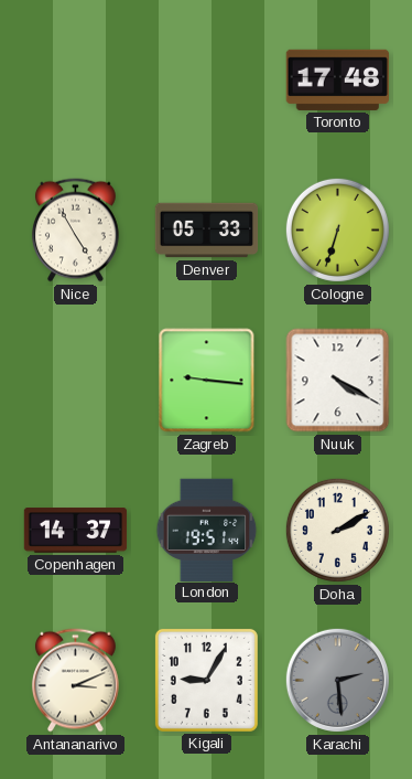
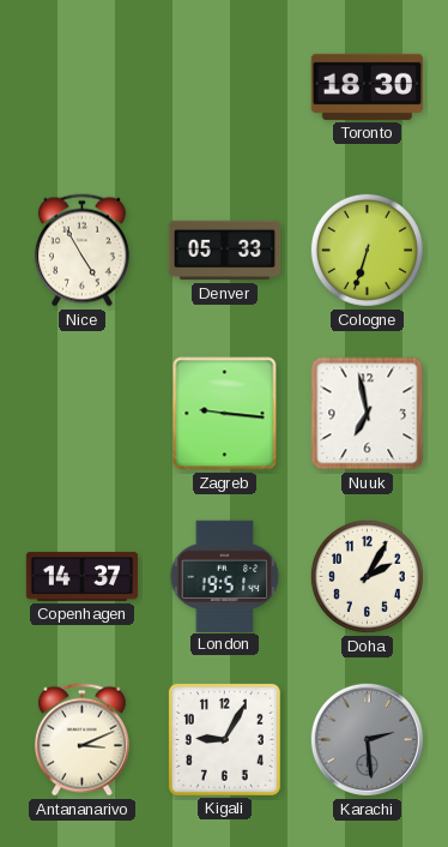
Toronto: 17:48 -> 18:30
Nuuk: 4:20 -> 6:58
Doha: 2:10 -> 2:05
